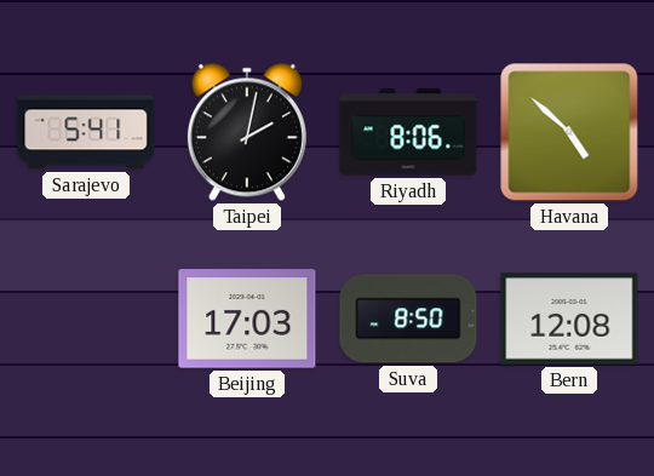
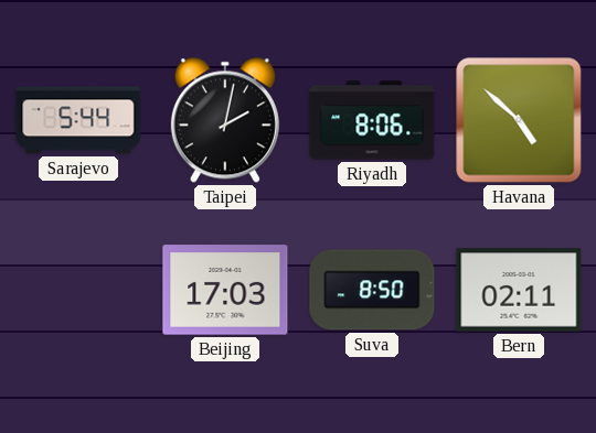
Sarajevo: 5:41 -> 5:44
Bern: 12:08 -> 02:11
